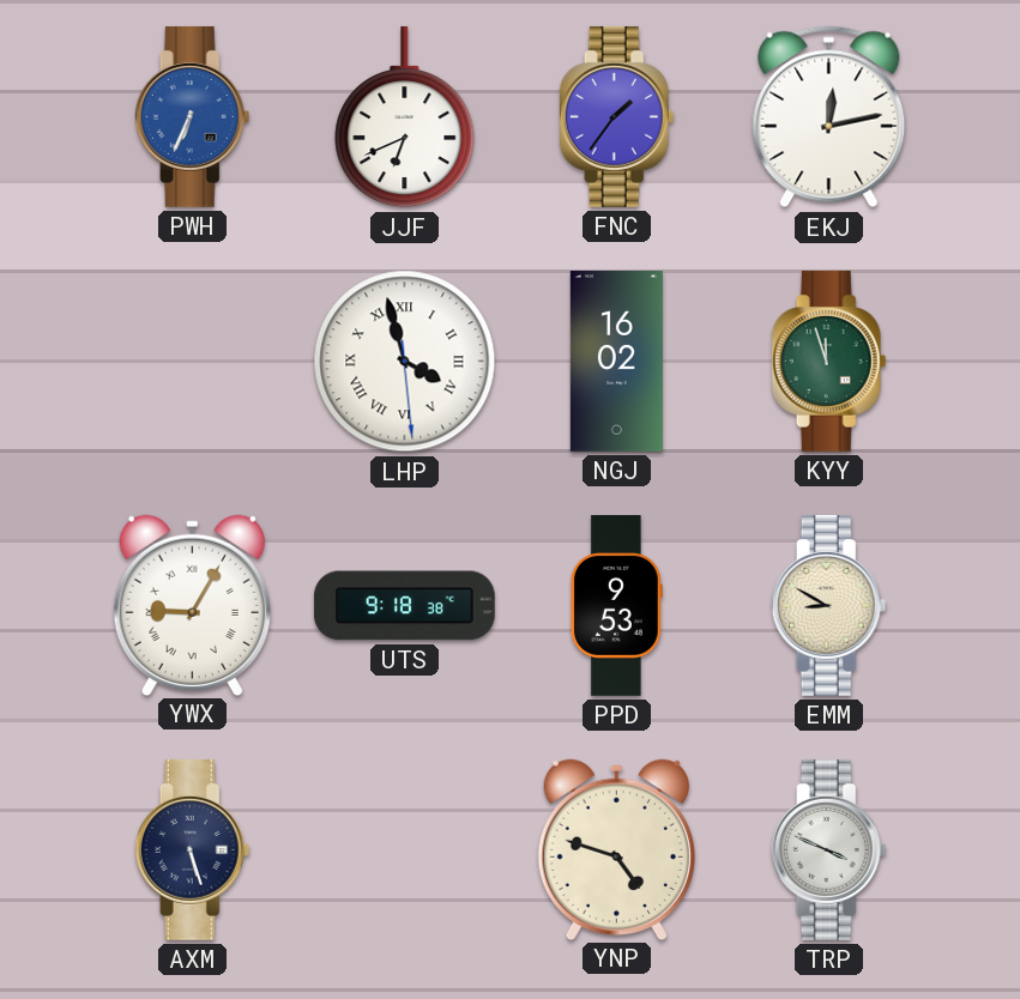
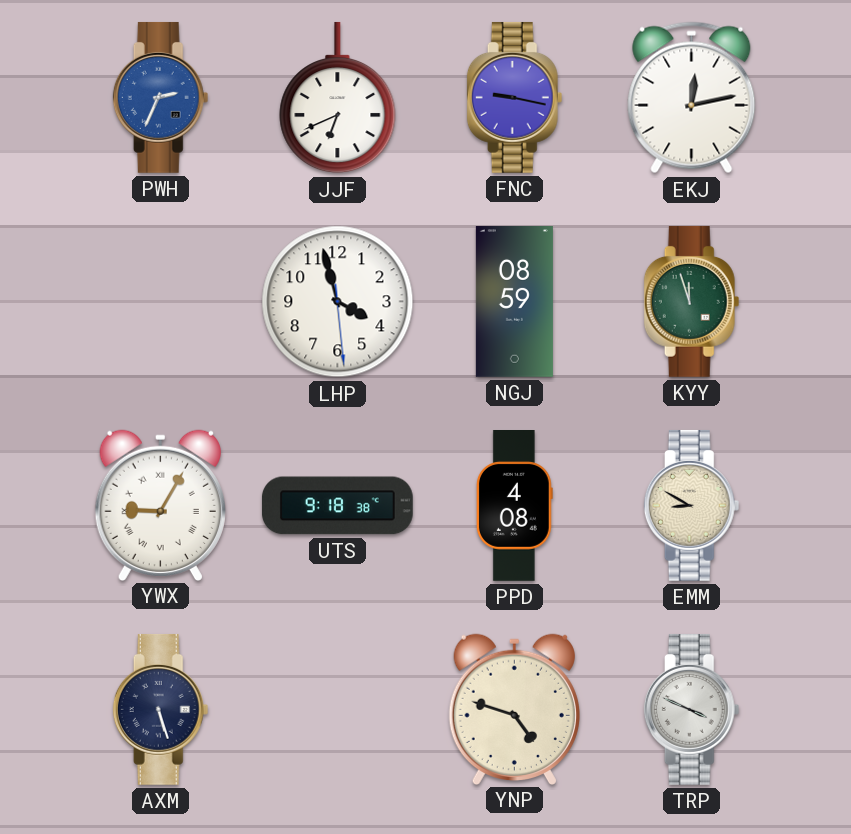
PWH: 6:34 -> 2:34
FNC: 1:36 -> 9:17
LHP numerals: Roman -> Arabic
NGJ: 16:02 -> 08:59
PPD: 9:53 -> 4:08
